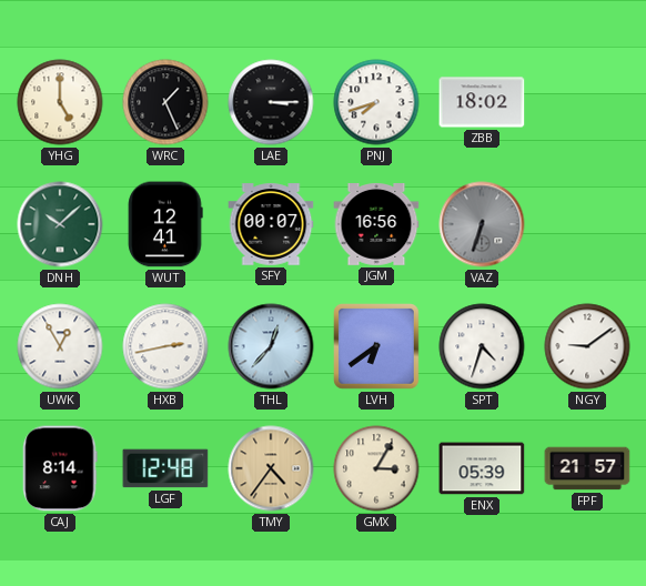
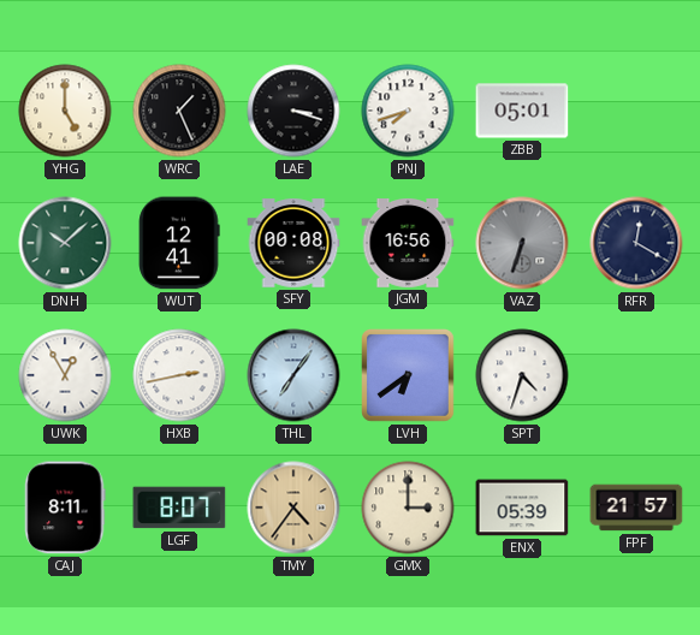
LAE: 3:15 -> 3:18
ZBB: 18:02 -> 05:01
SFY: 00:07 -> 00:08
RFR: none -> 12:20
THL: 12:37 -> 7:06
NGY: 9:09 -> none
CAJ: 8:14 -> 8:11
LGF: 12:48 -> 8:07
GMX: 3:05 -> 3:00
